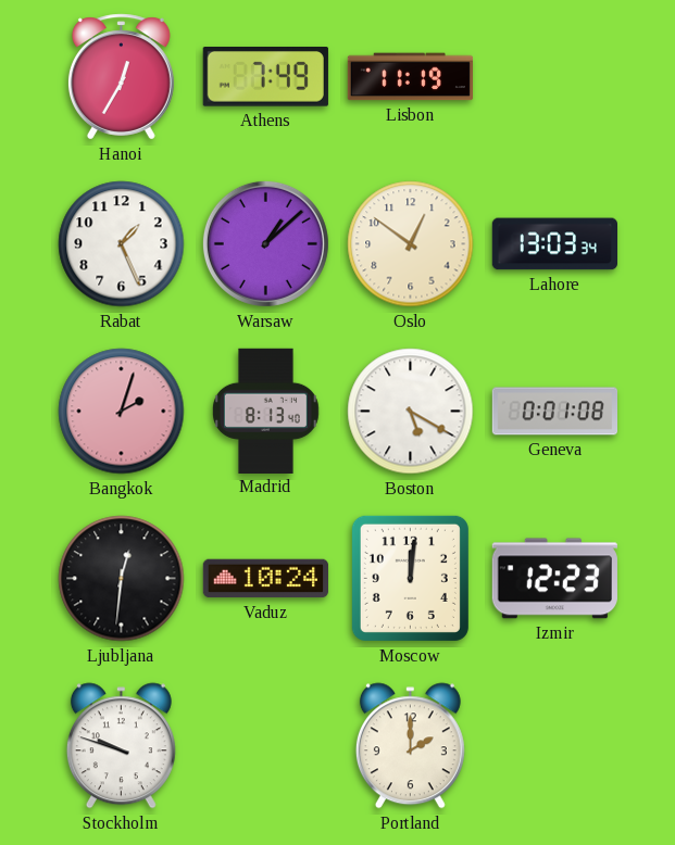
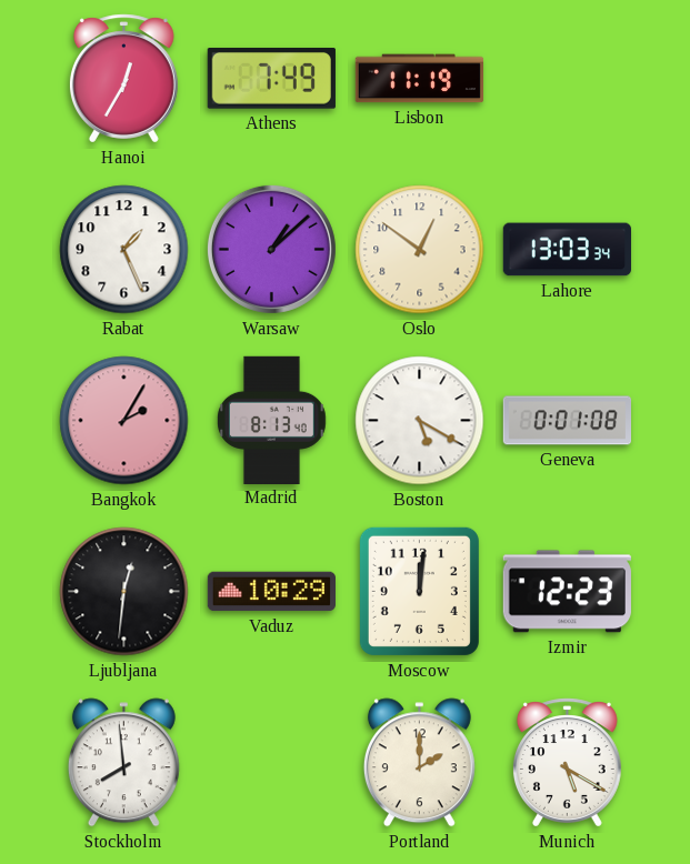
Bangkok: 2:03 -> 2:05
Vaduz: 10:24 -> 10:29
Stockholm: 9:48 -> 7:59
Munich: none -> 5:20
